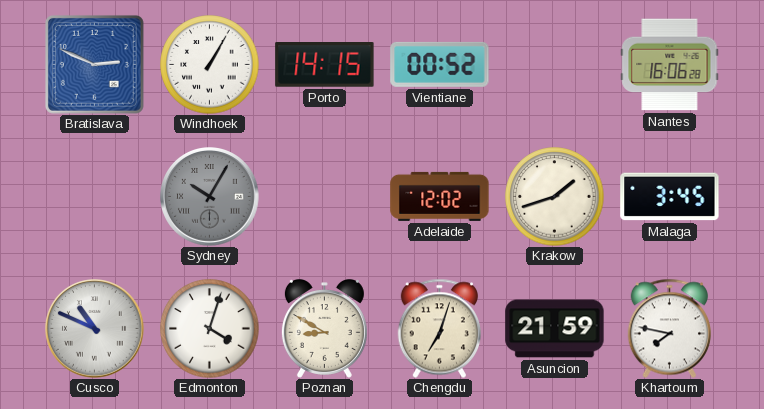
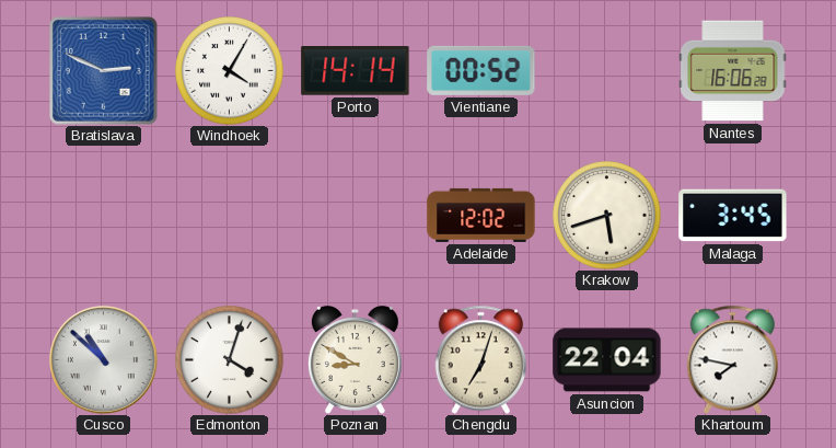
Windhoek: 1:05 -> 4:05
Porto: 14:15 -> 14:14
Sydney: 10:05 -> none
Krakow: 1:42 -> 5:42
Cusco: 10:49 -> 10:52
Asuncion: 21:59 -> 22:04
